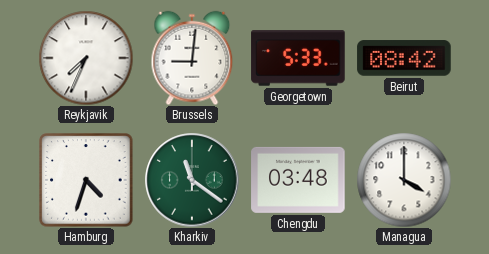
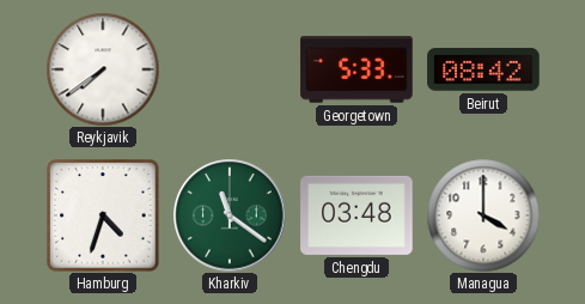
Reykjavik: 7:34 -> 7:39
Brussels: 9:01 -> none
